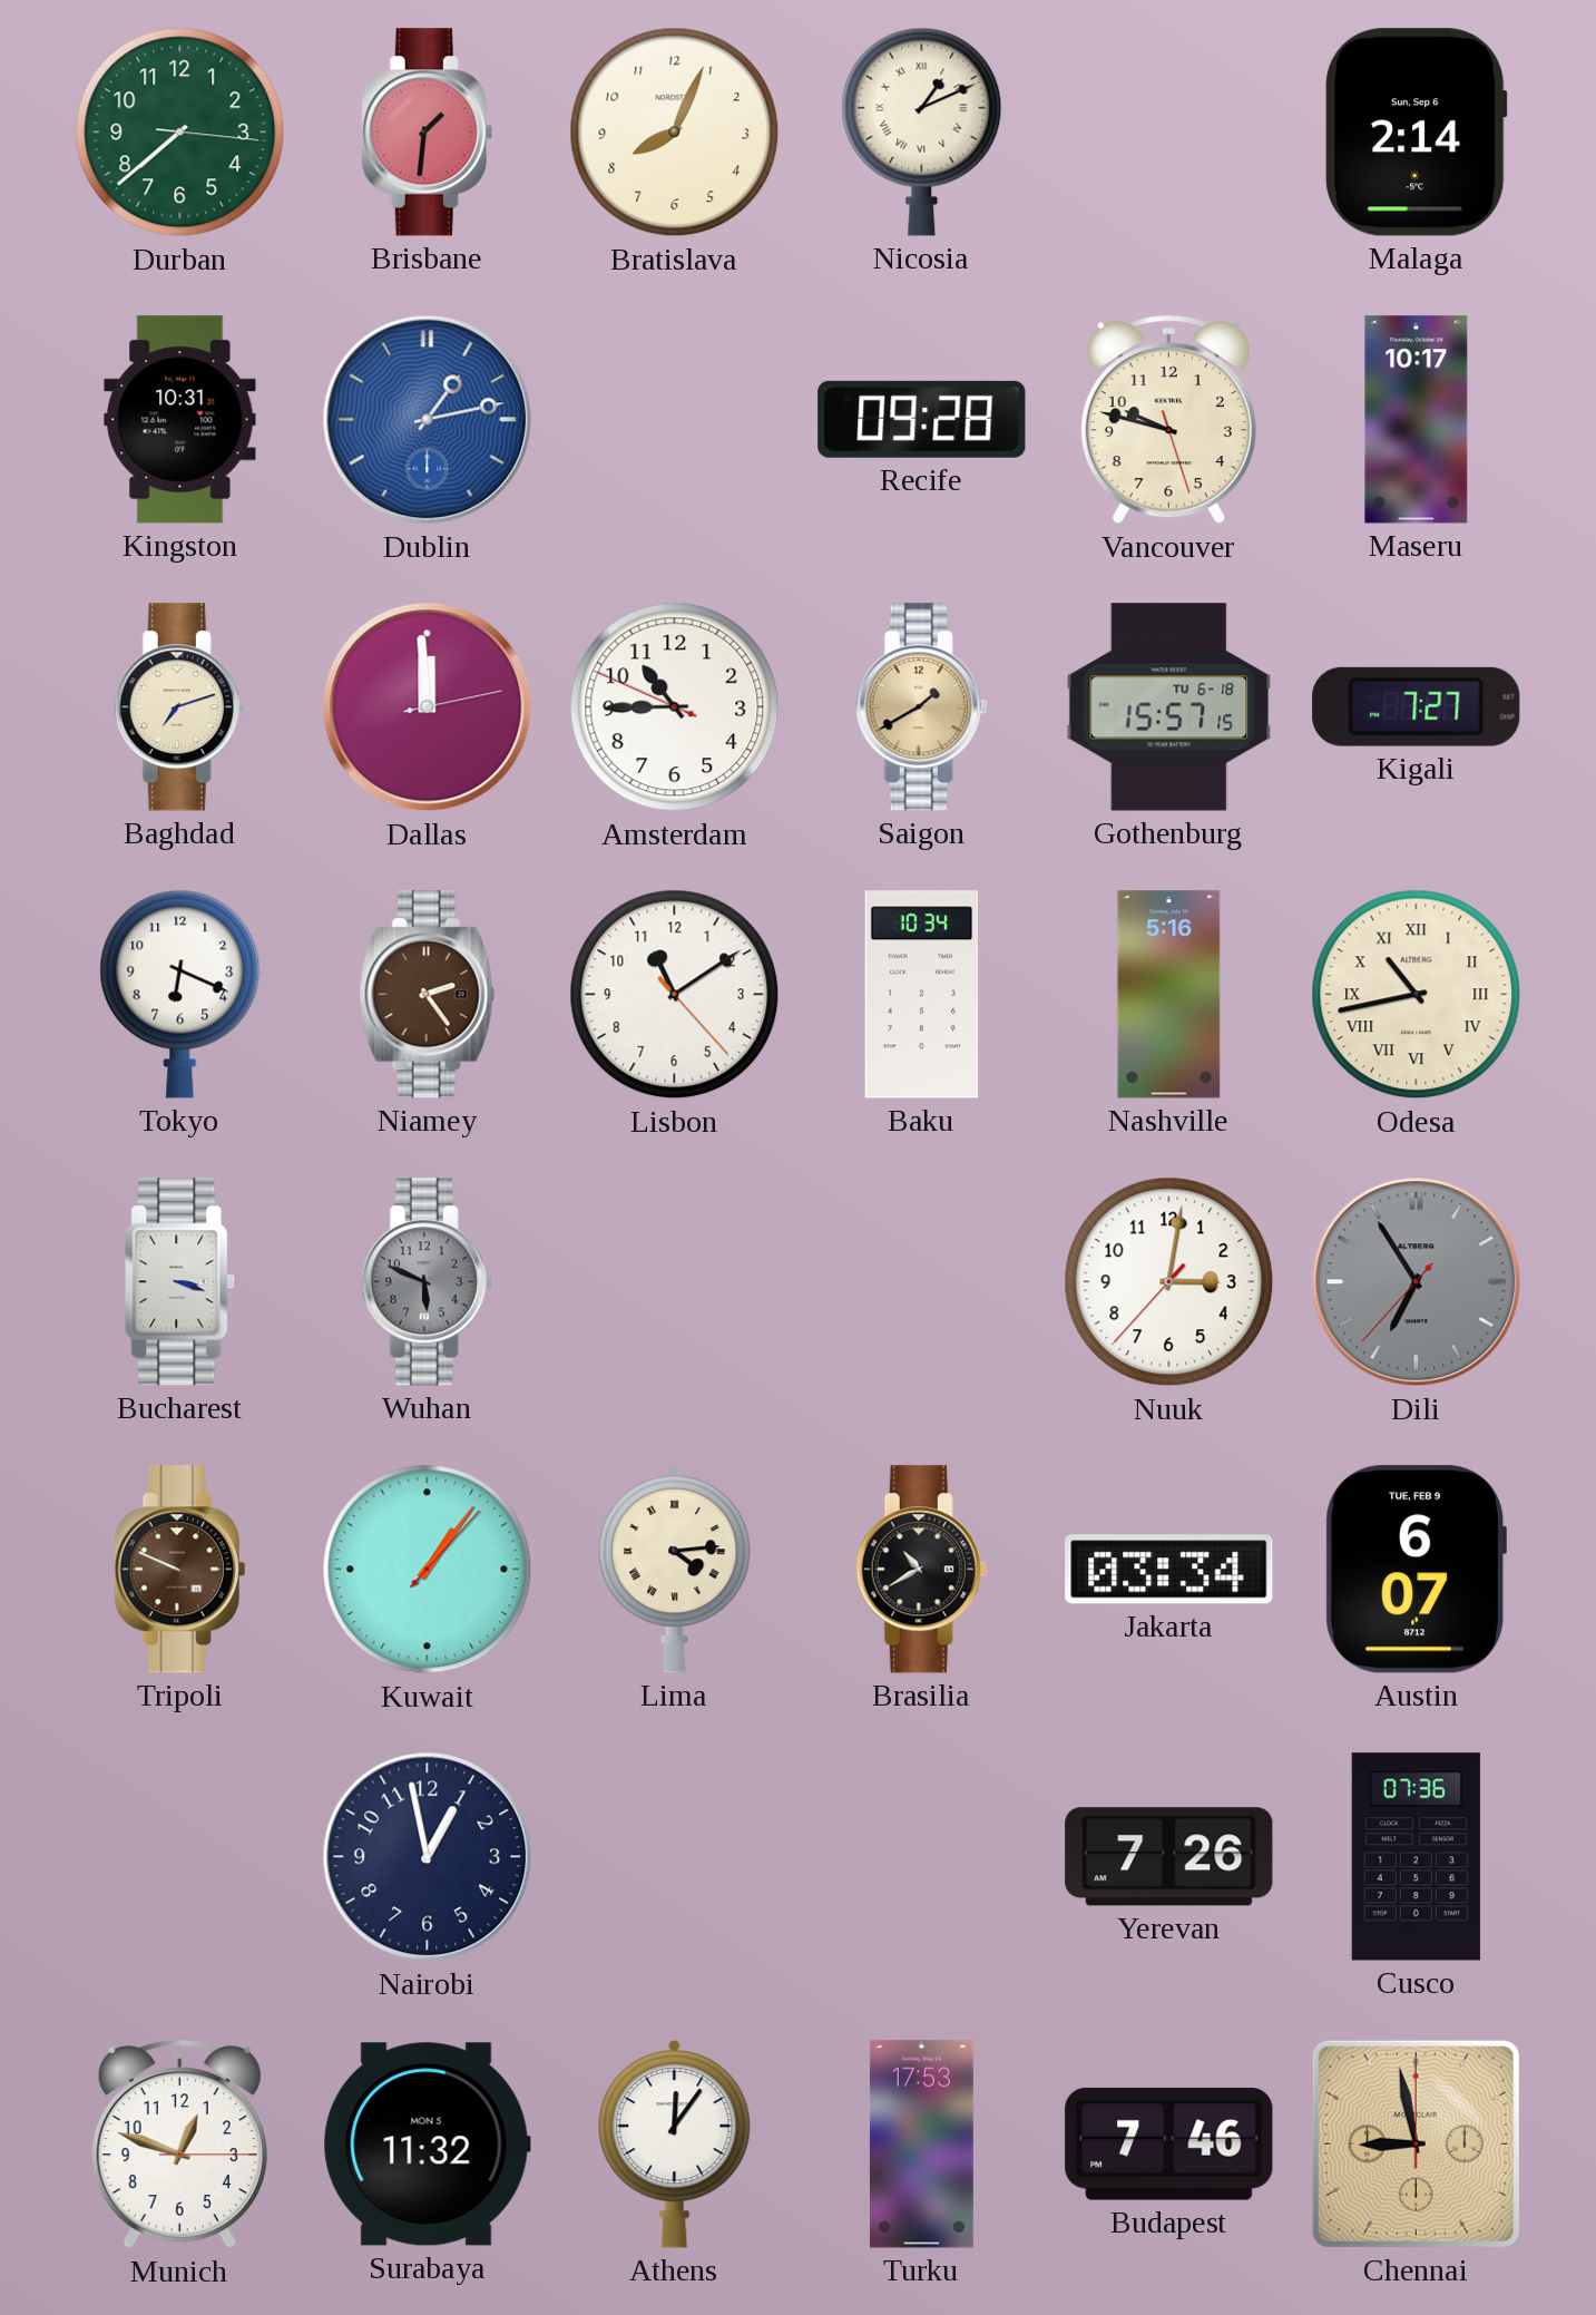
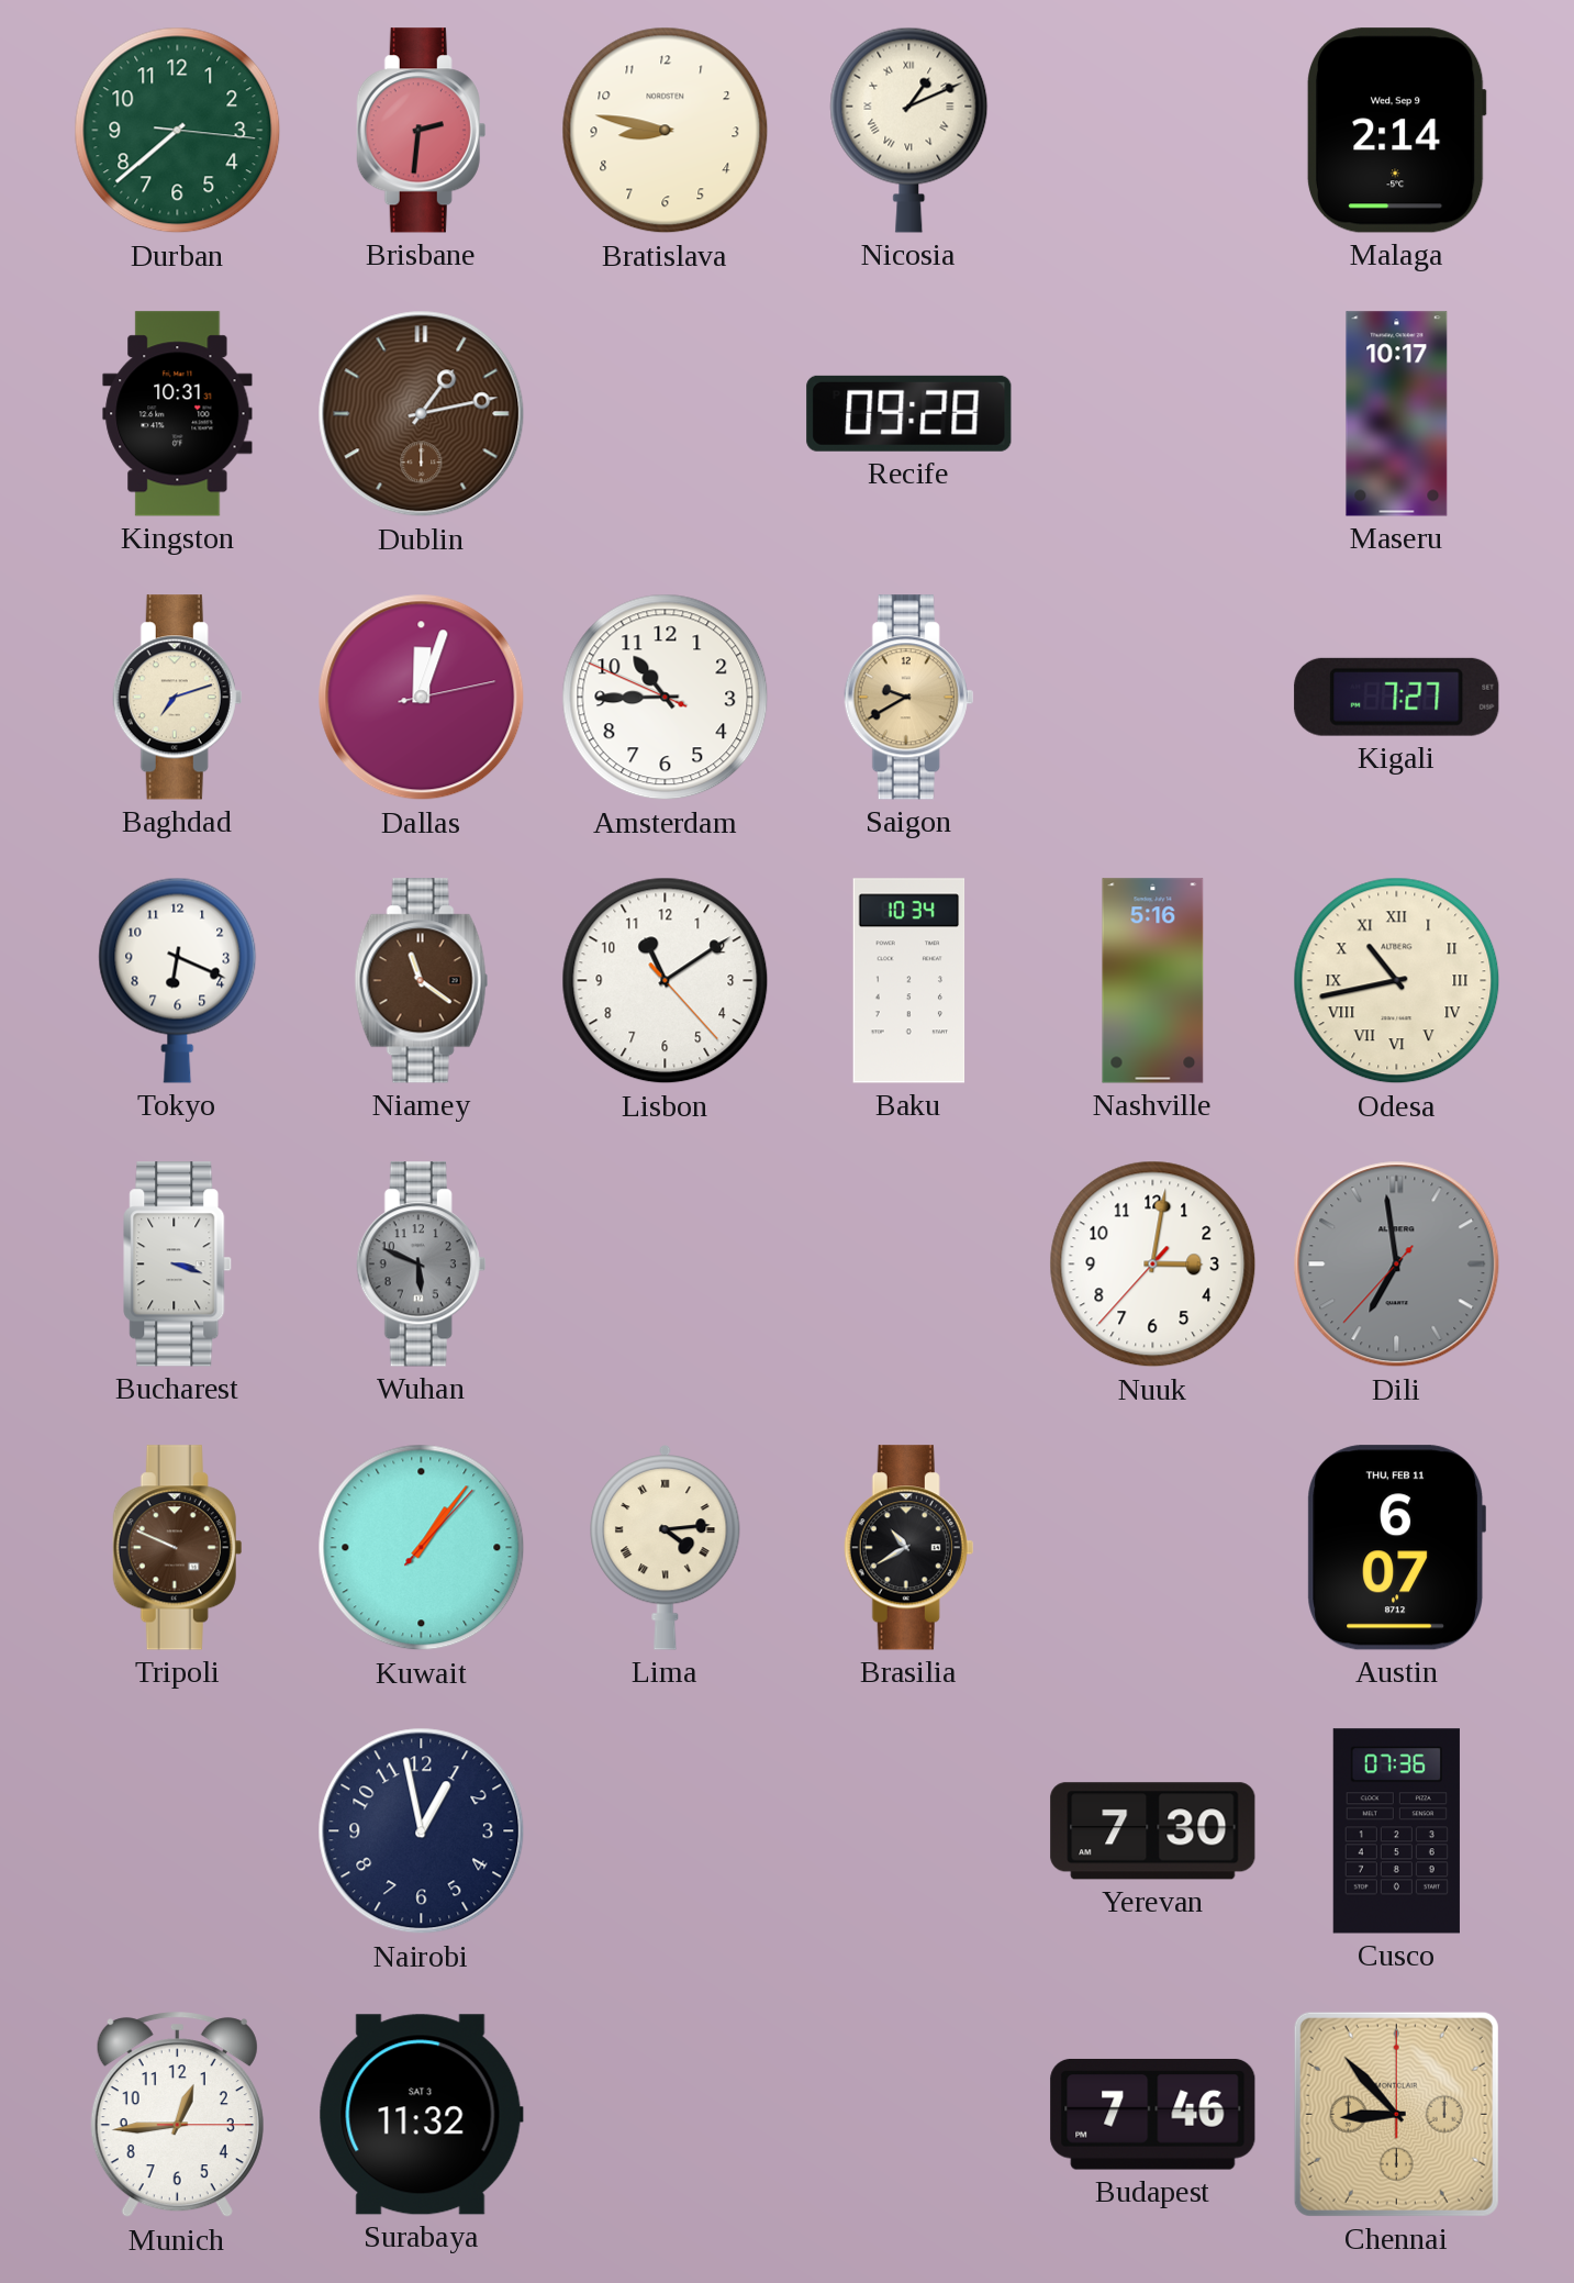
Brisbane: 1:31 -> 2:31
Bratislava: 8:04 -> 8:47
Malaga date: Sun, Sep 6 -> Wed, Sep 9
Dublin dial: blue -> brown
Vancouver: 9:47 -> none
Dallas: 11:59 -> 12:03
Saigon: 1:40 -> 9:40
Gothenburg: 15:57 -> none
Niamey: 2:24 -> 11:21
Dili: 6:54 -> 6:58
Jakarta: 03:34 -> none
Austin date: TUE, FEB 9 -> THU, FEB 11
Yerevan: 7:26 -> 7:30
Munich: 12:48 -> 12:44
Surabaya date: MON 5 -> SAT 3
Athens: 12:06 -> none
Turku: 17:53 -> none
Chennai: 8:58 -> 8:53
